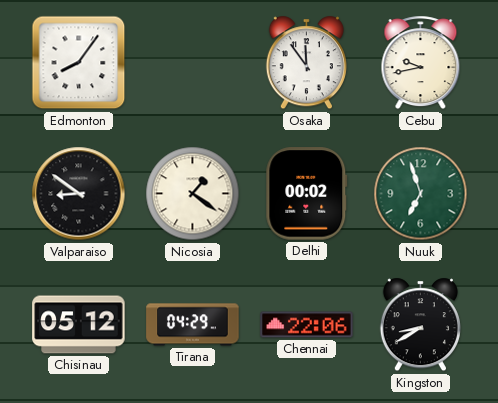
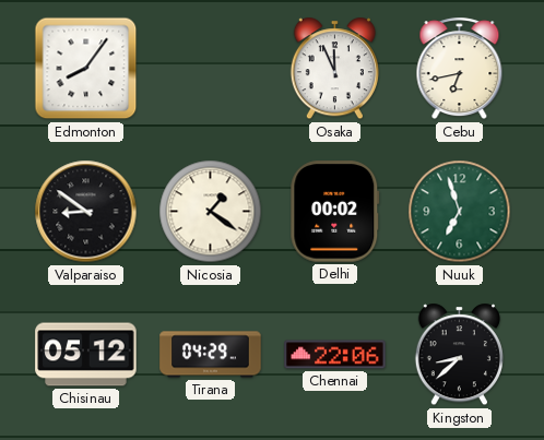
Osaka: 11:54 -> 11:56
Cebu: 9:43 -> 6:43
Kingston: 8:40 -> 8:38
